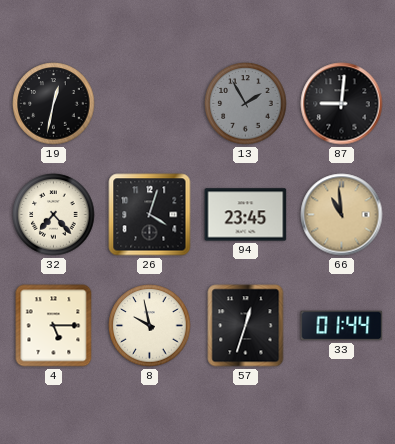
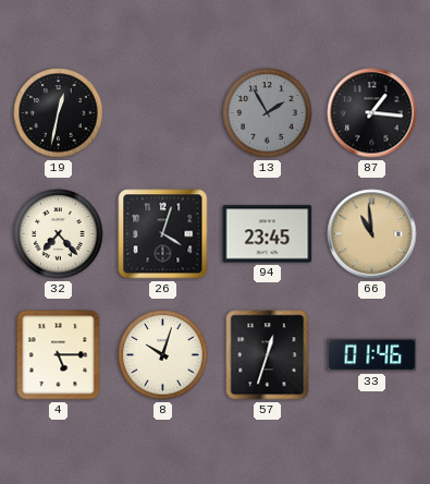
87: 9:01 -> 1:16
8: 9:58 -> 10:03
33: 01:44 -> 01:46
